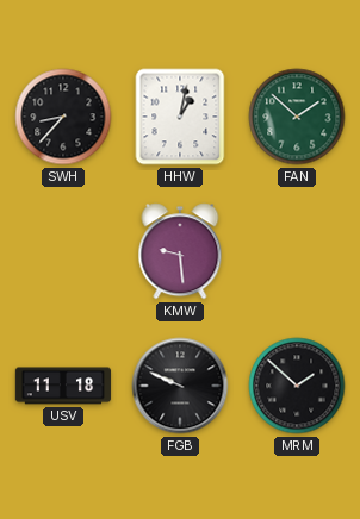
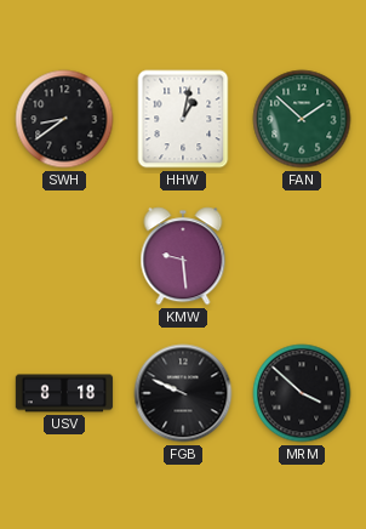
SWH: 8:37 -> 8:39
USV: 11:18 -> 8:18
MRM: 1:52 -> 3:52
